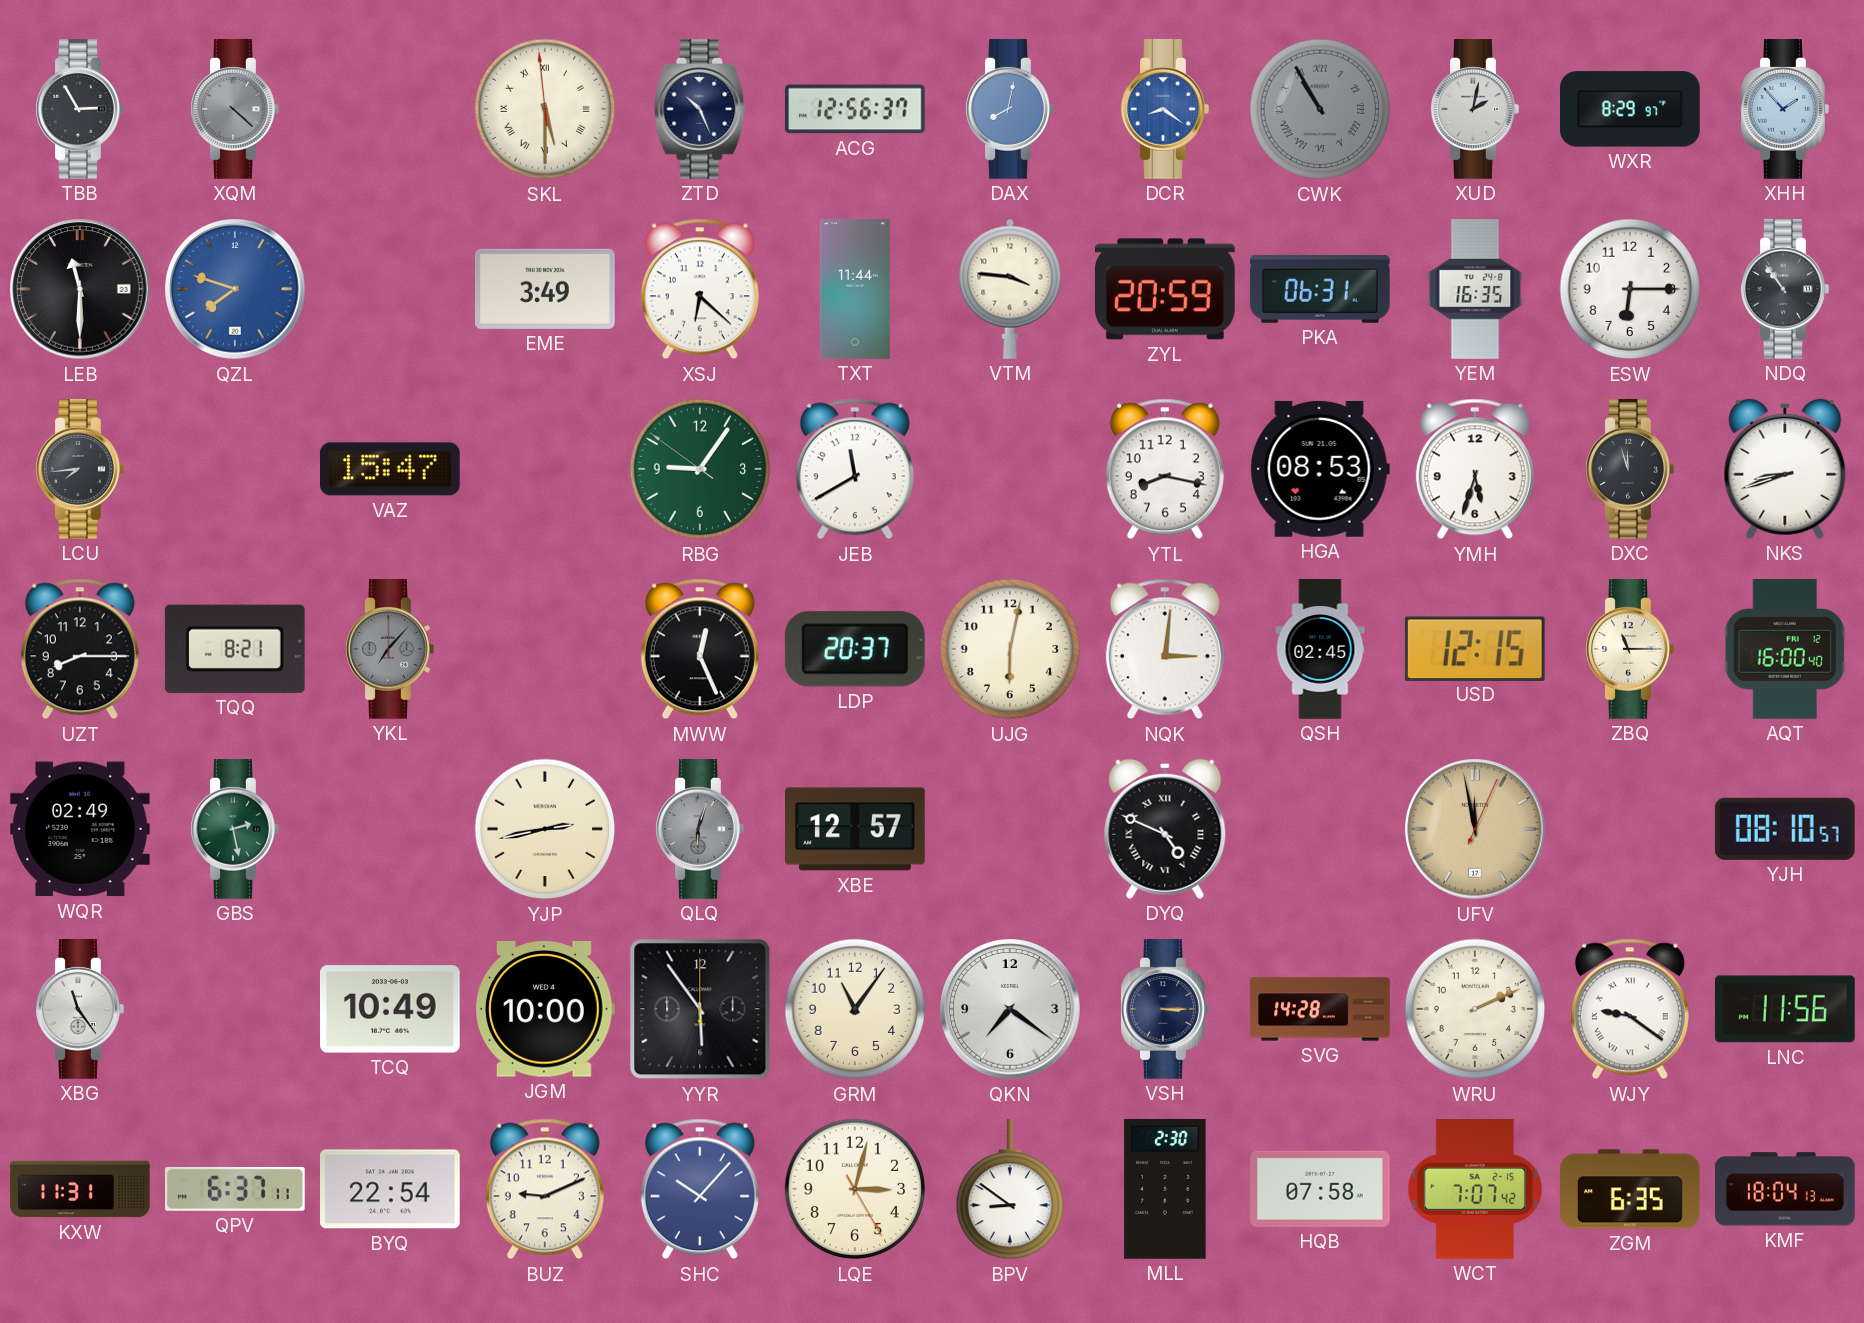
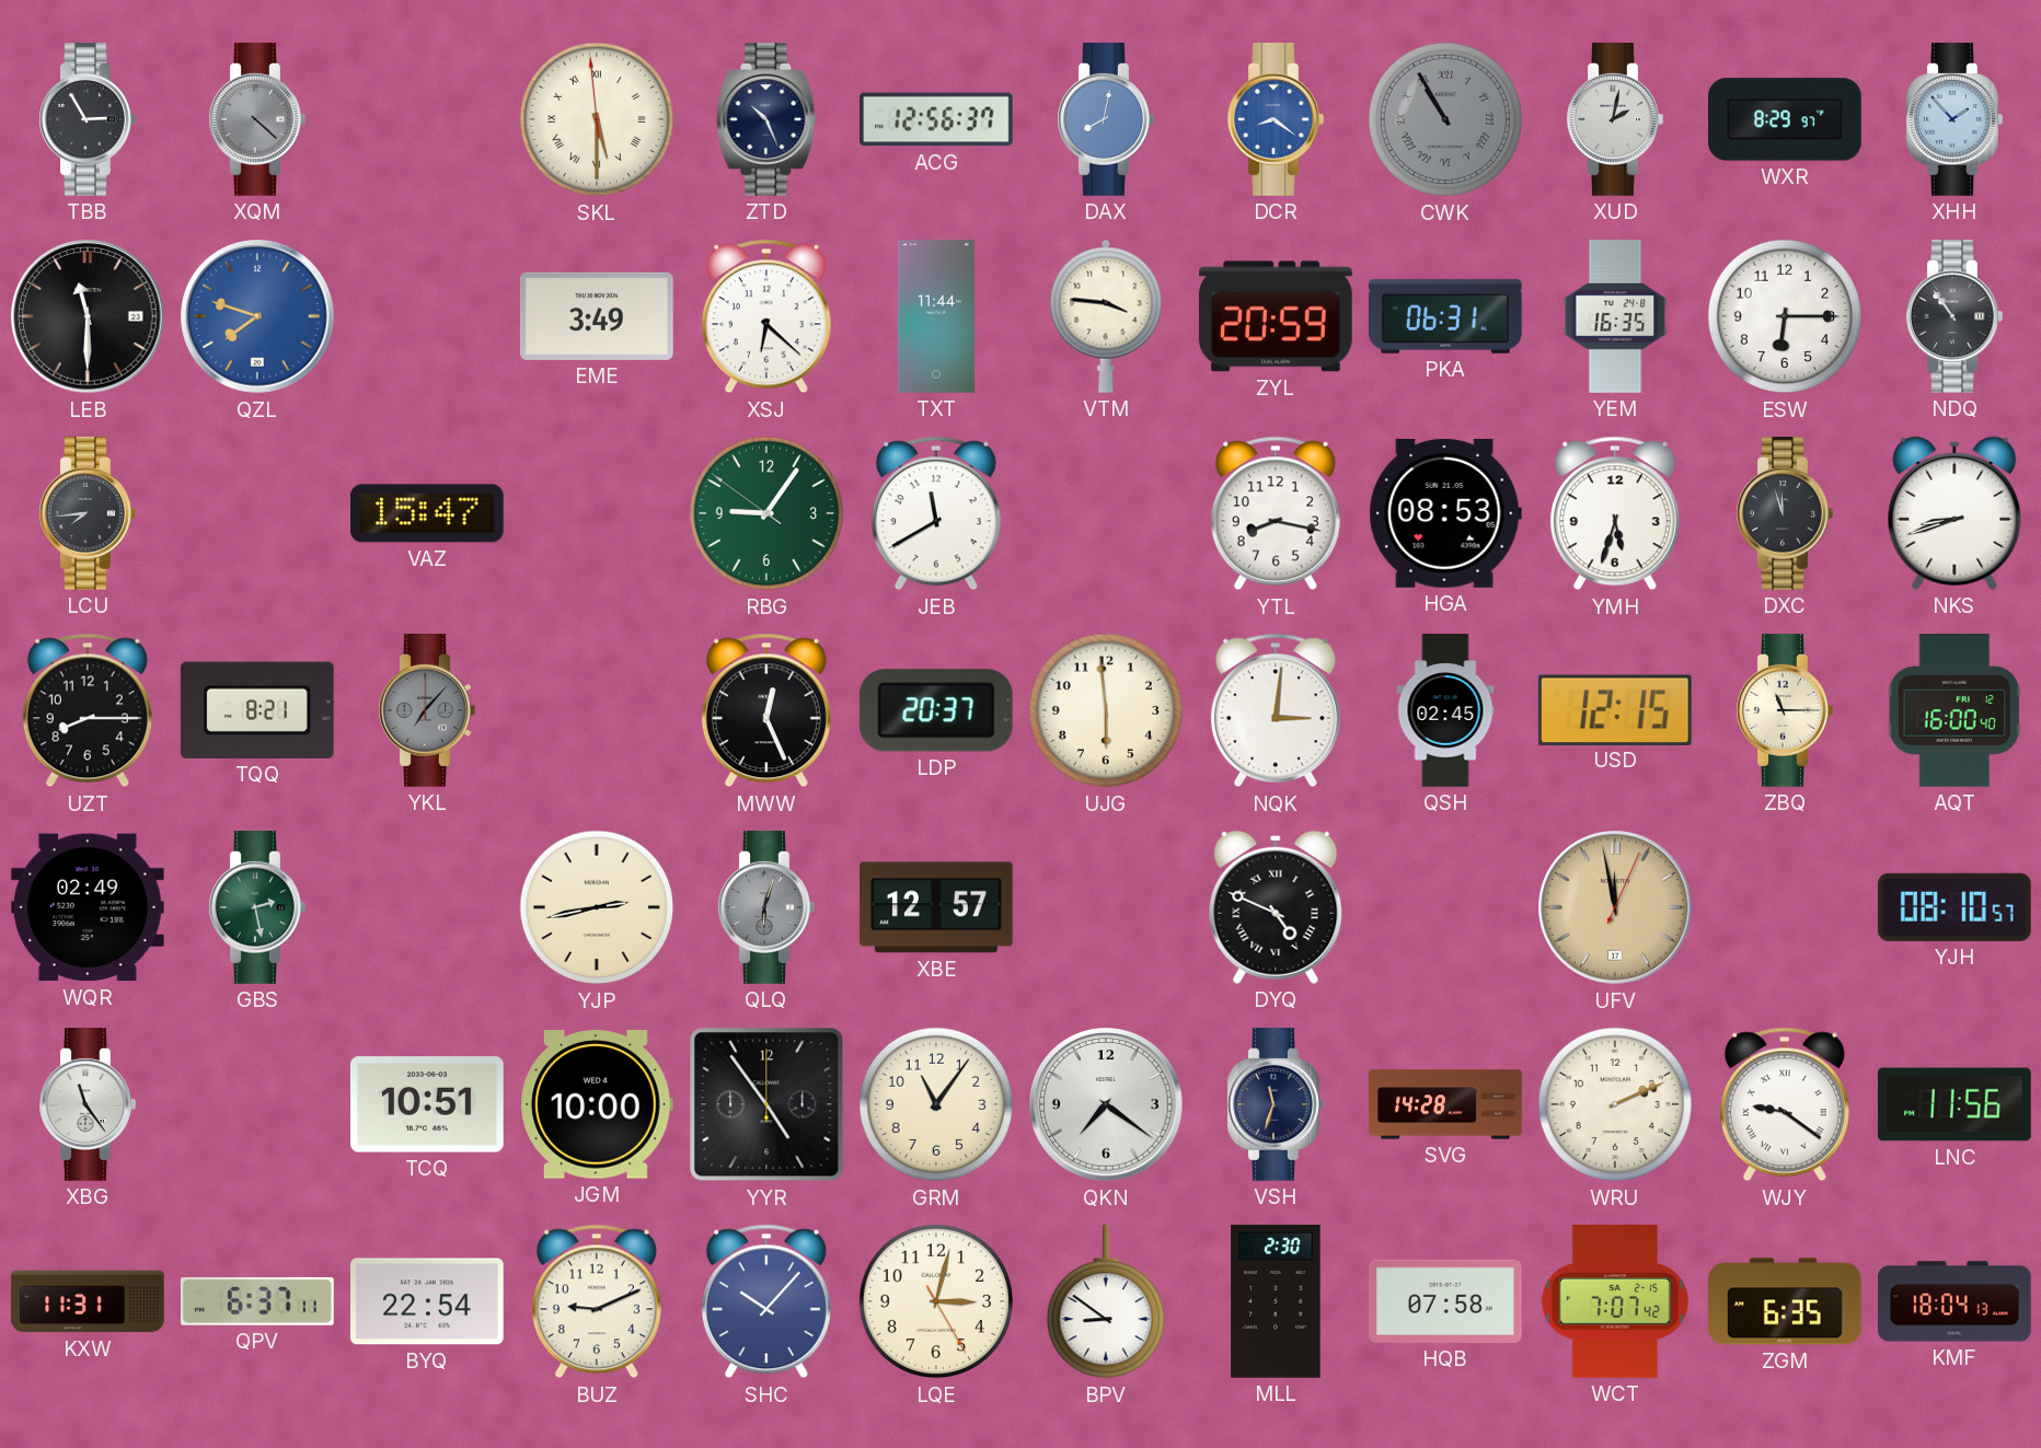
UJG: 6:02 -> 5:59
TCQ: 10:49 -> 10:51
YYR: 5:54 -> 4:54
VSH: 3:15 -> 11:33
